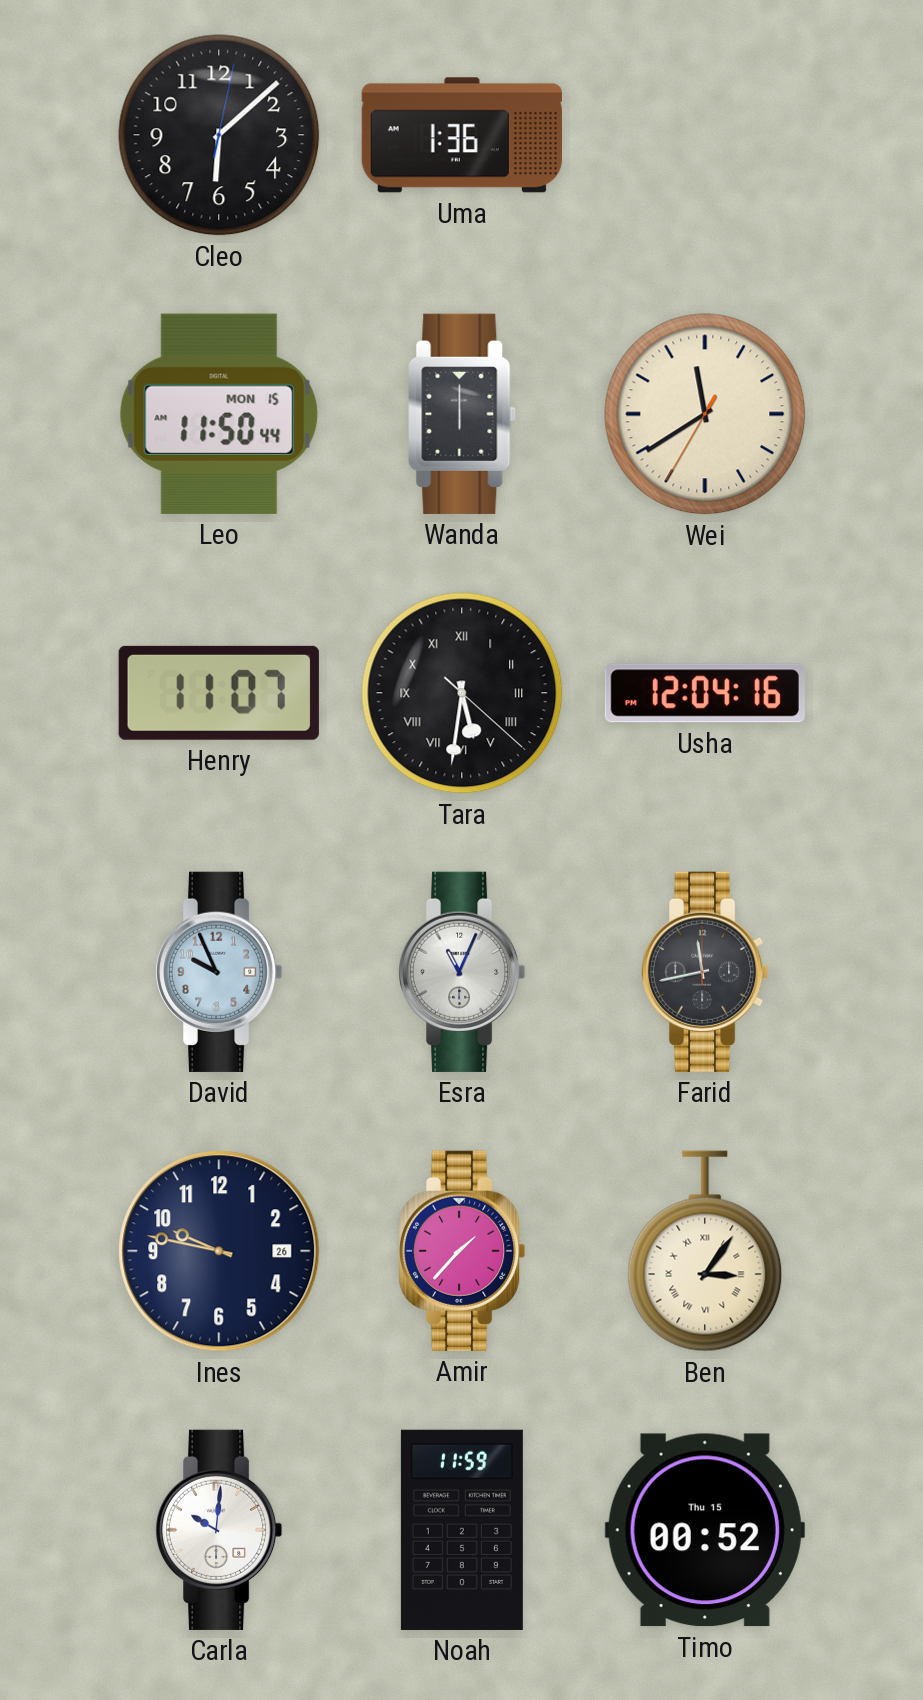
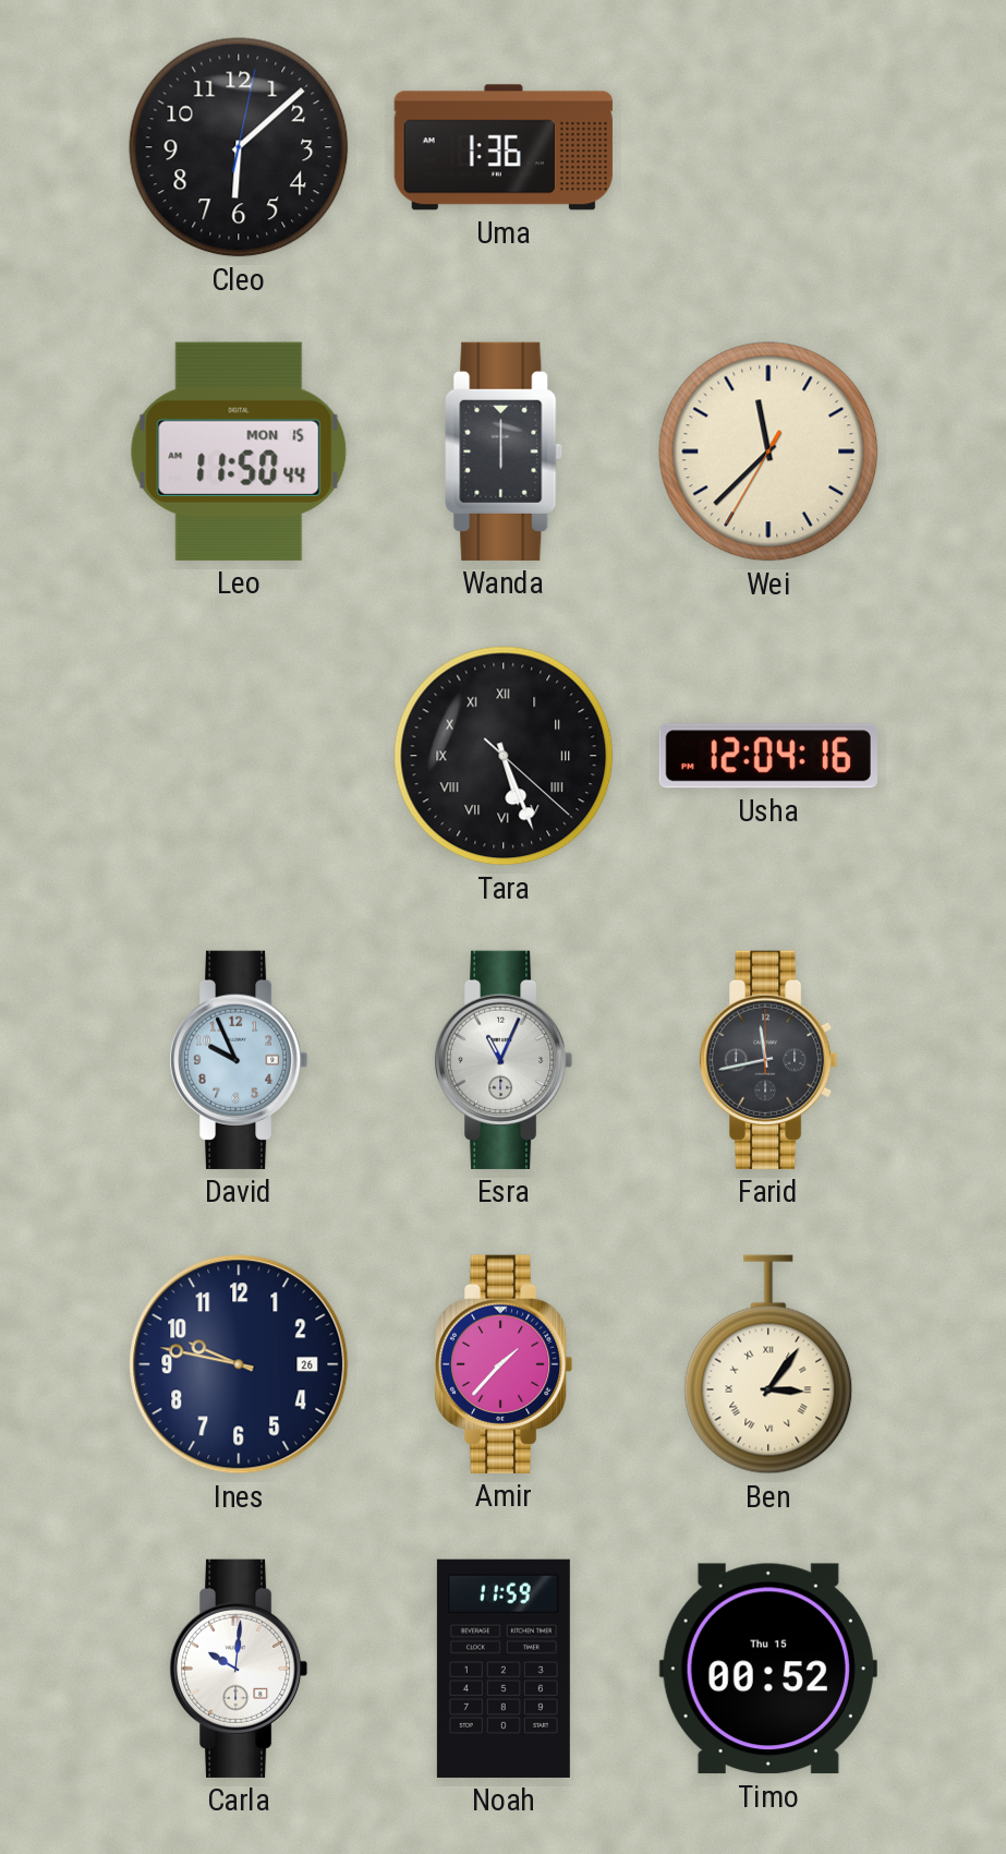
Wei: 11:39 -> 11:37
Henry: 11:07 -> none
Tara: 5:31 -> 5:26
